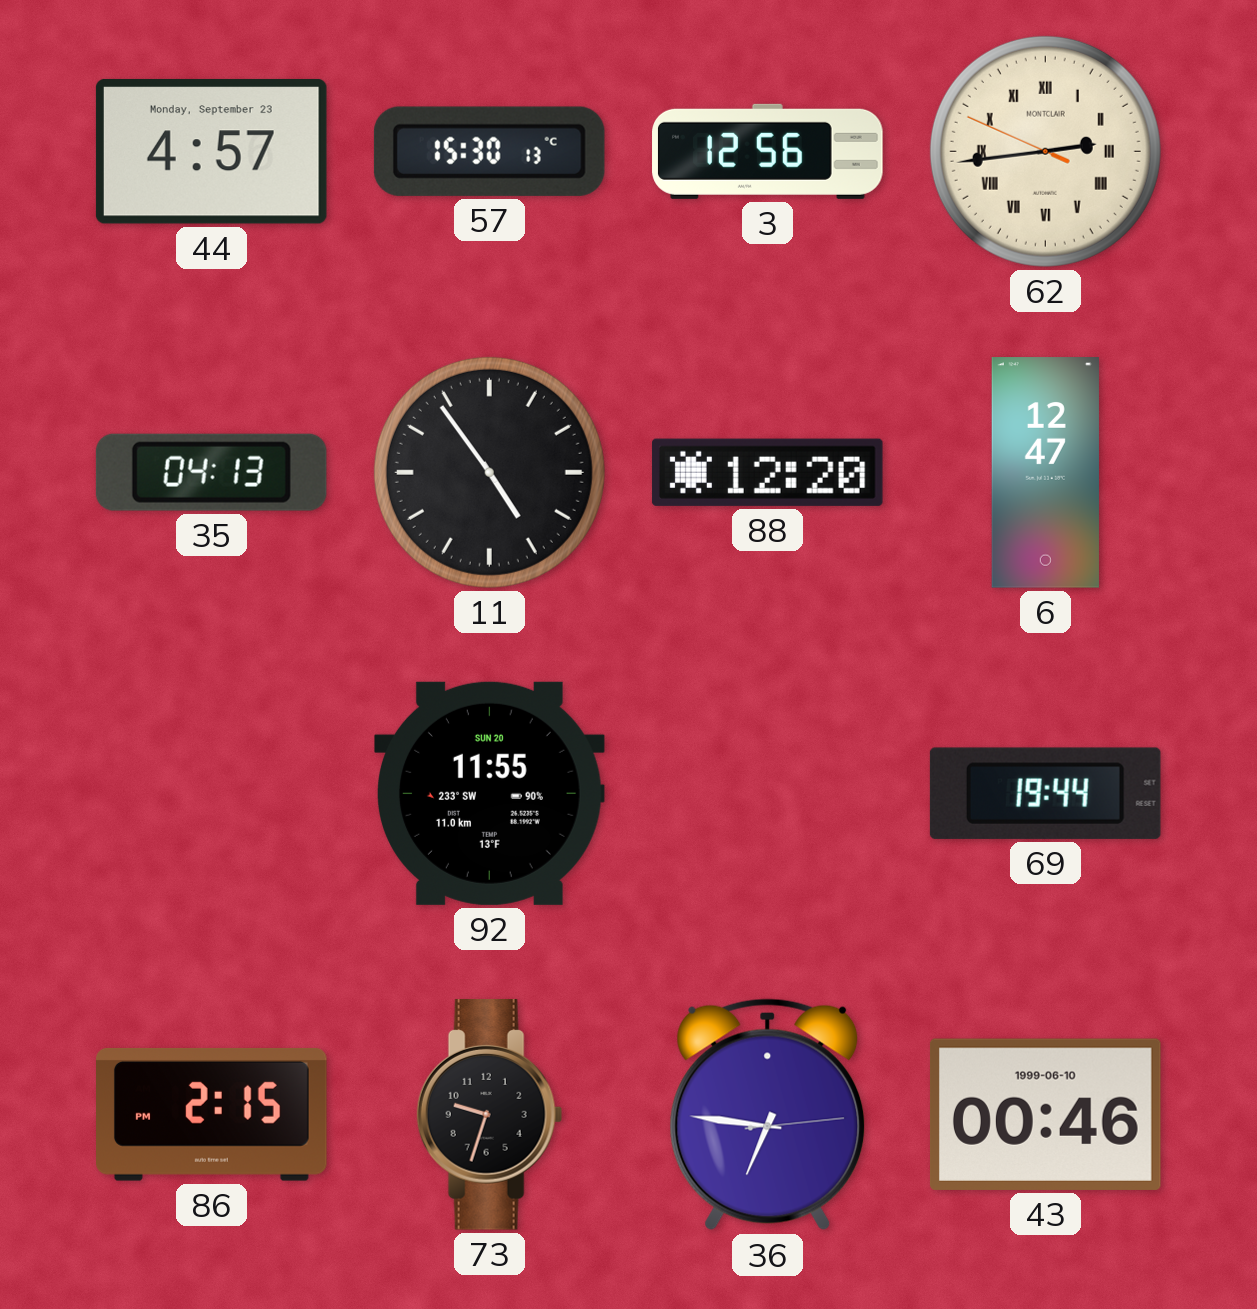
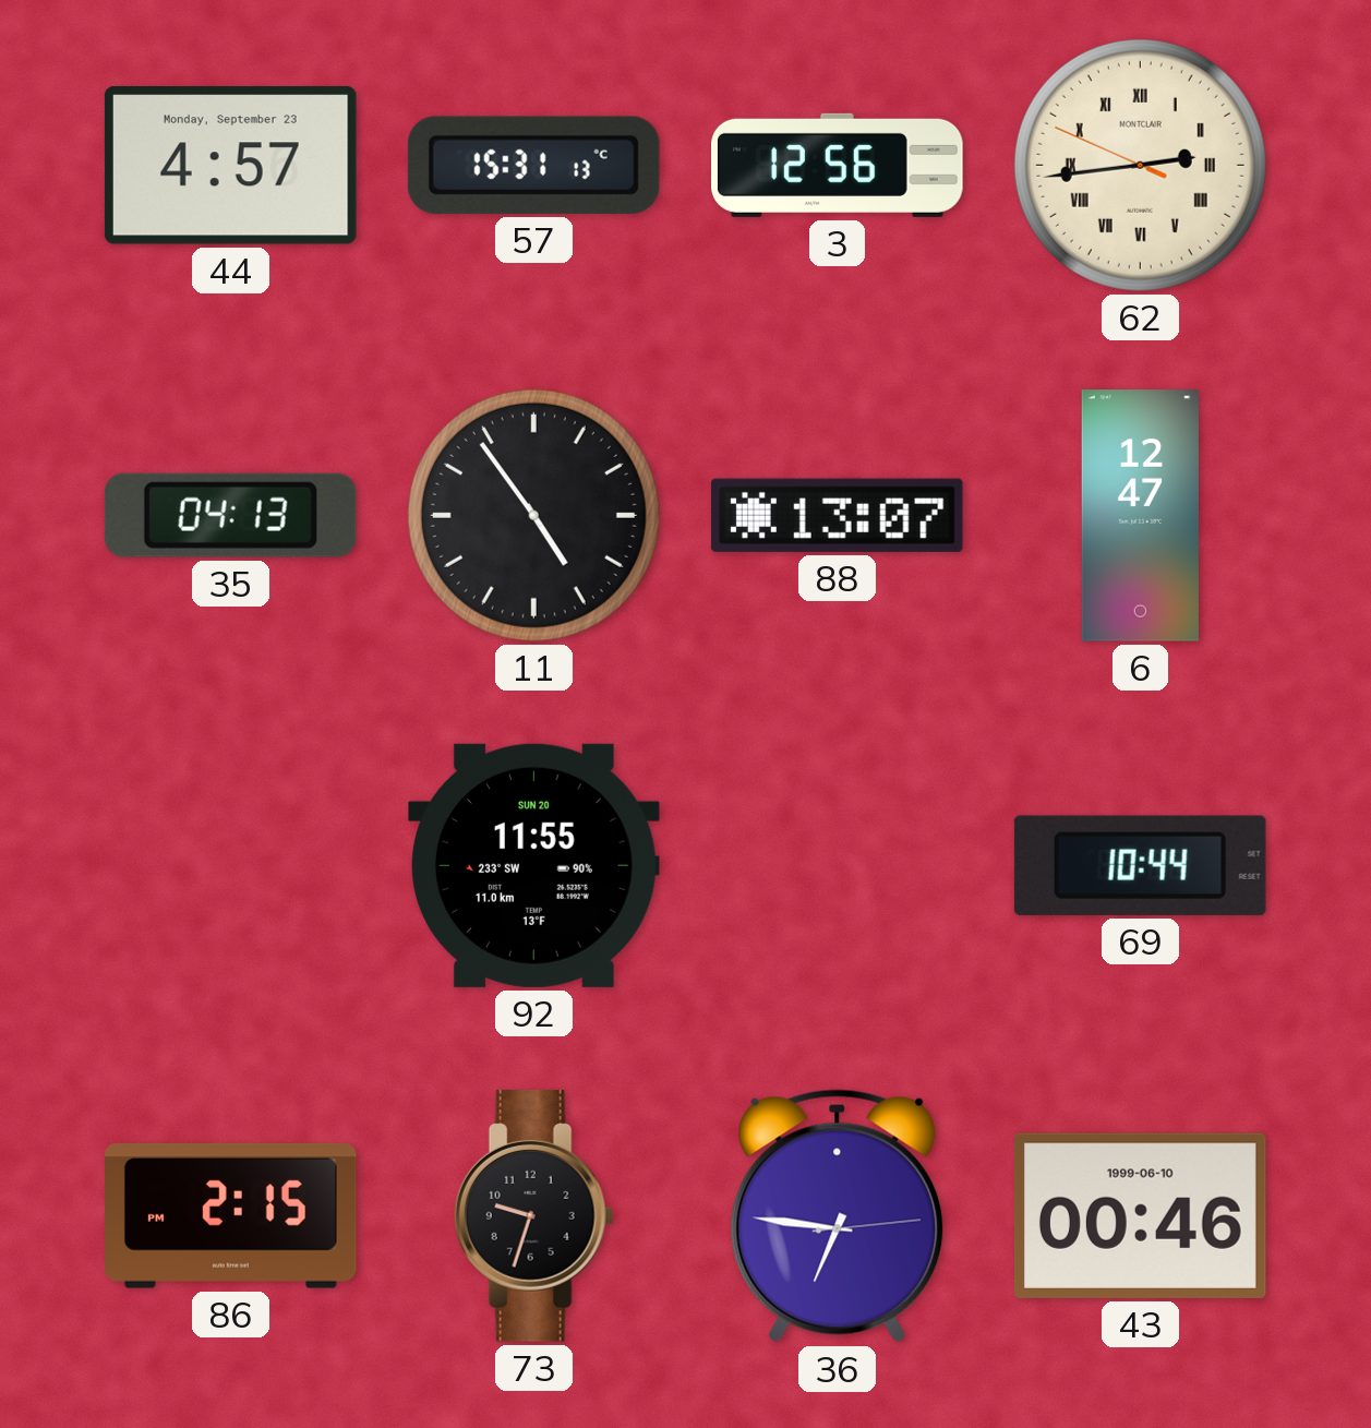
57: 15:30 -> 15:31
88: 12:20 -> 13:07
69: 19:44 -> 10:44
